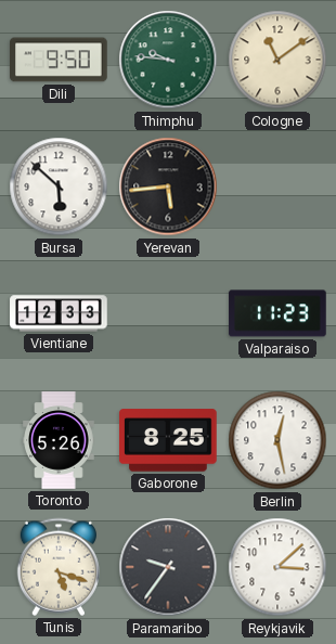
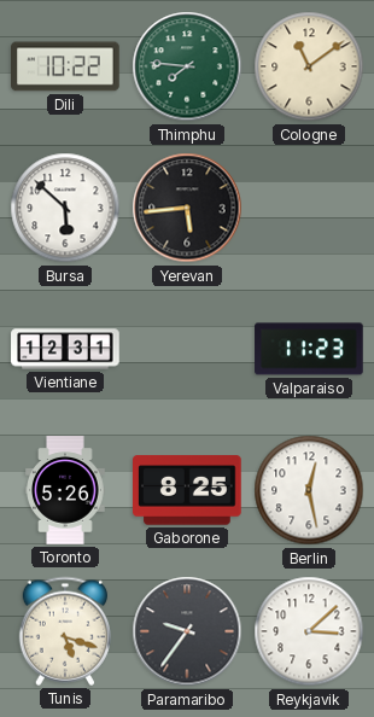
Dili: 9:50 -> 10:22
Thimphu: 9:46 -> 7:46
Vientiane: 12:33 -> 12:31
